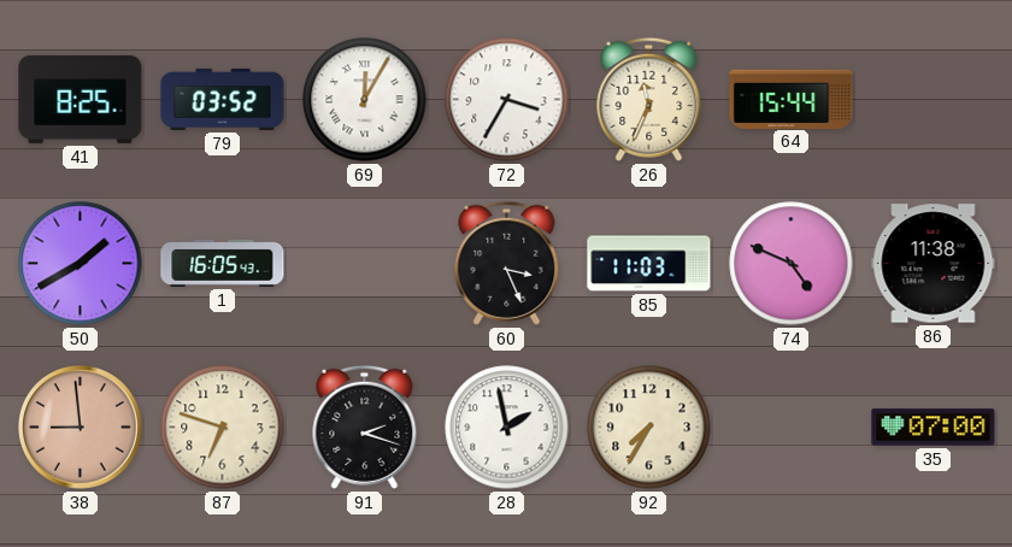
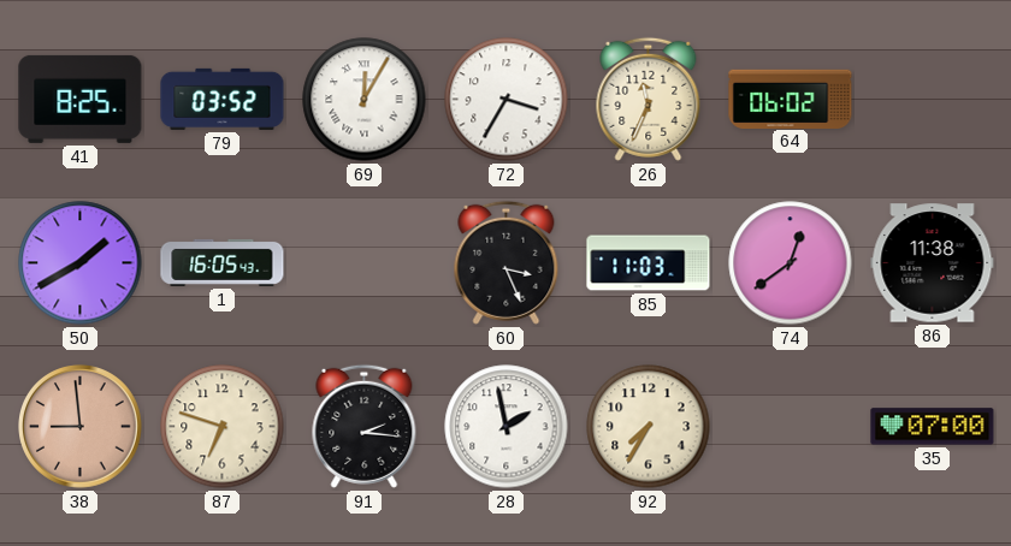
64: 15:44 -> 06:02
74: 4:49 -> 12:39
91: 2:18 -> 2:16
